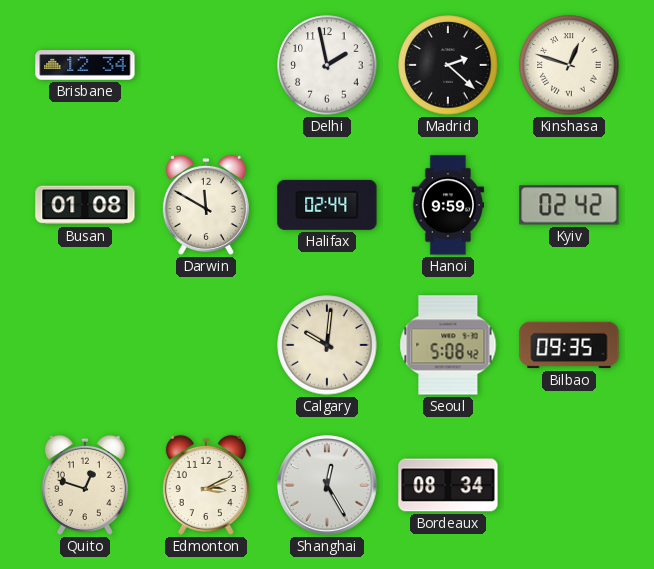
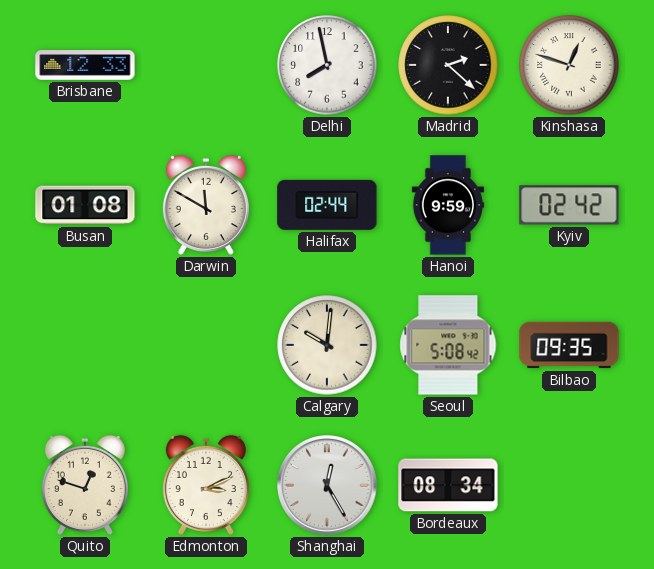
Brisbane: 12:34 -> 12:33
Delhi: 1:58 -> 7:58
